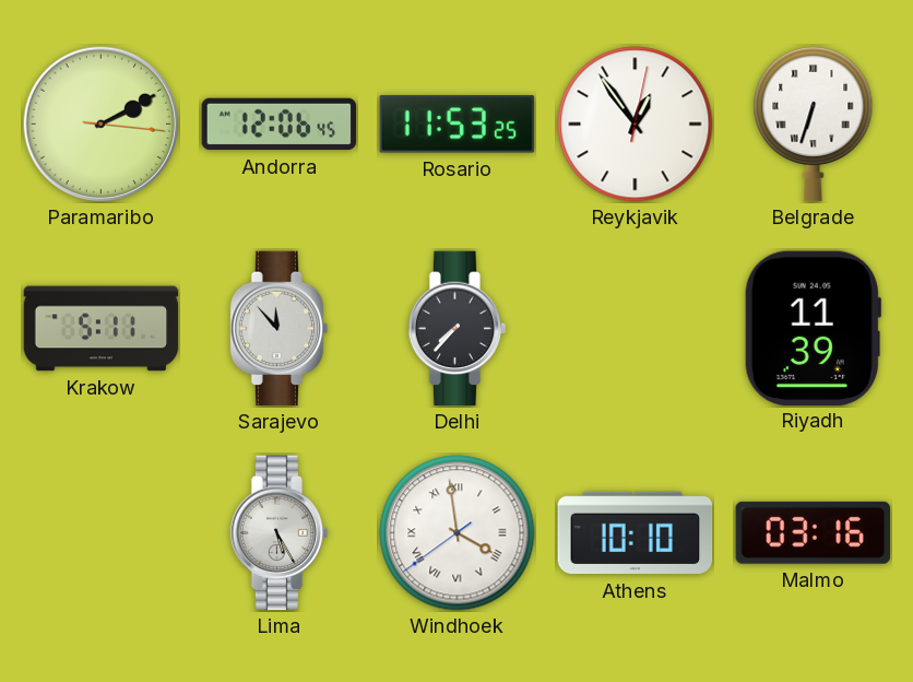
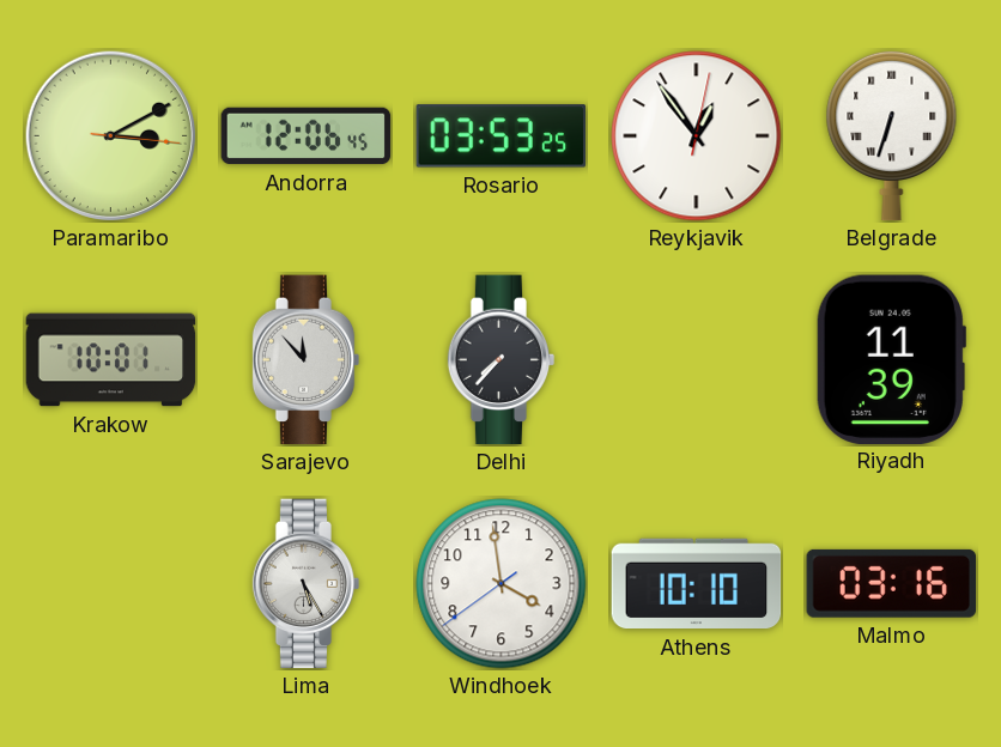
Paramaribo: 2:10 -> 3:10
Rosario: 11:53 -> 03:53
Krakow: 5:11 -> 10:01
Windhoek numerals: Roman -> Arabic
